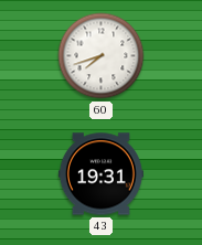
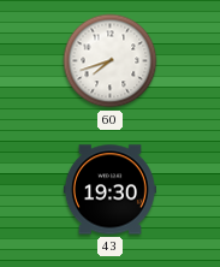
43: 19:31 -> 19:30
